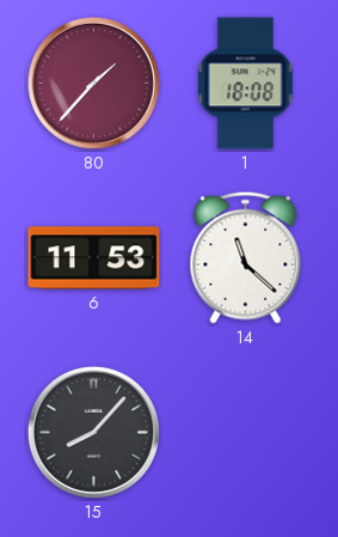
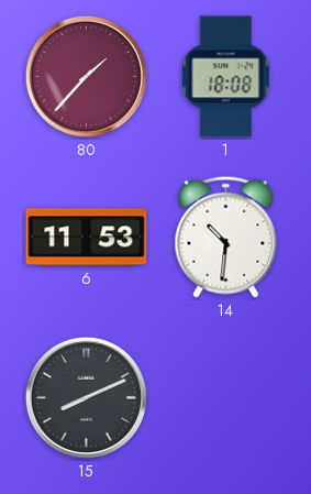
14: 11:22 -> 10:31
15: 8:07 -> 8:11
